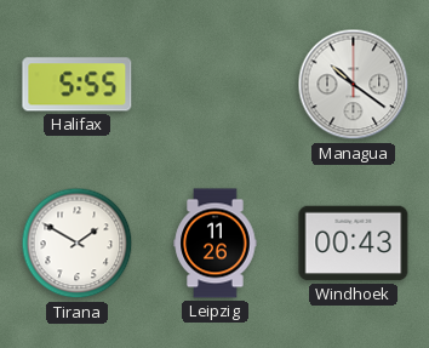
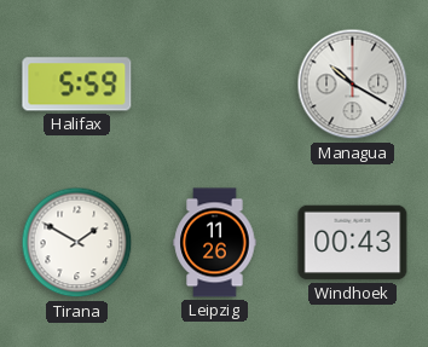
Halifax: 5:55 -> 5:59
Managua: 10:21 -> 10:20
